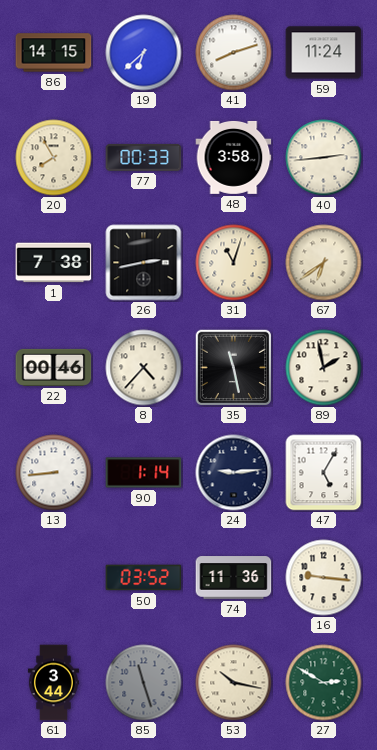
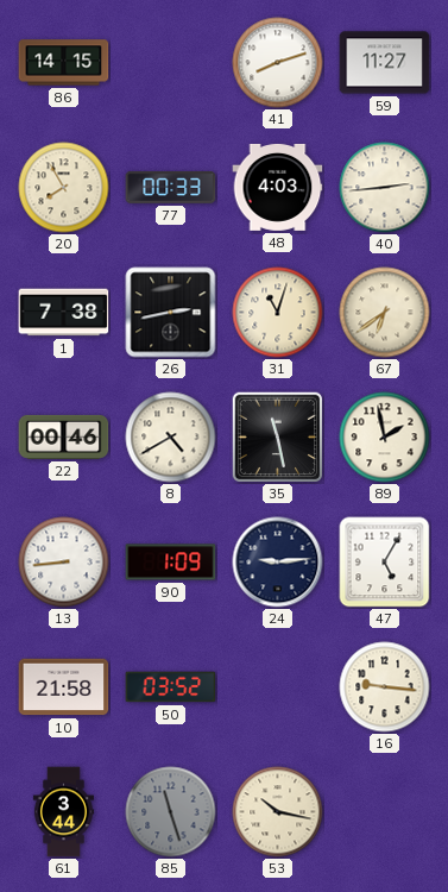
19: 6:38 -> none
59: 11:24 -> 11:27
48: 3:58 -> 4:03
8: 4:37 -> 4:40
90: 1:14 -> 1:09
10: none -> 21:58
74: 11:36 -> none
27: 2:50 -> none
